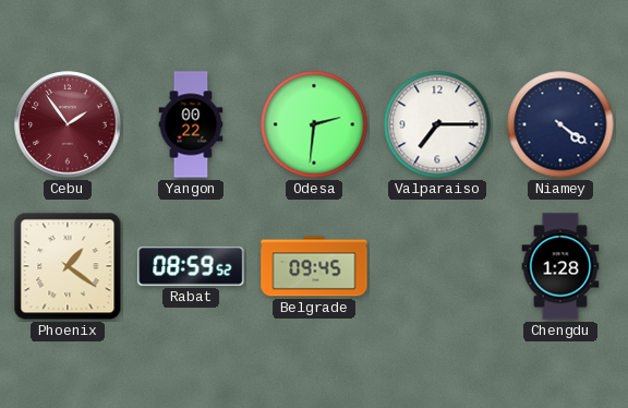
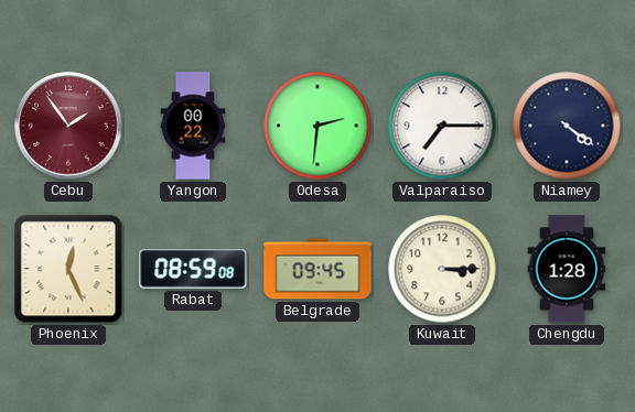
Phoenix: 1:21 -> 12:26
Rabat: 08:59:52 -> 08:59:08
Kuwait: none -> 3:15
